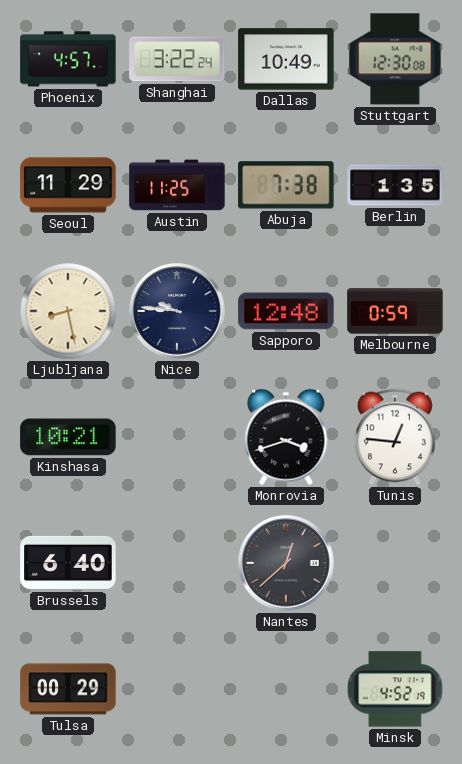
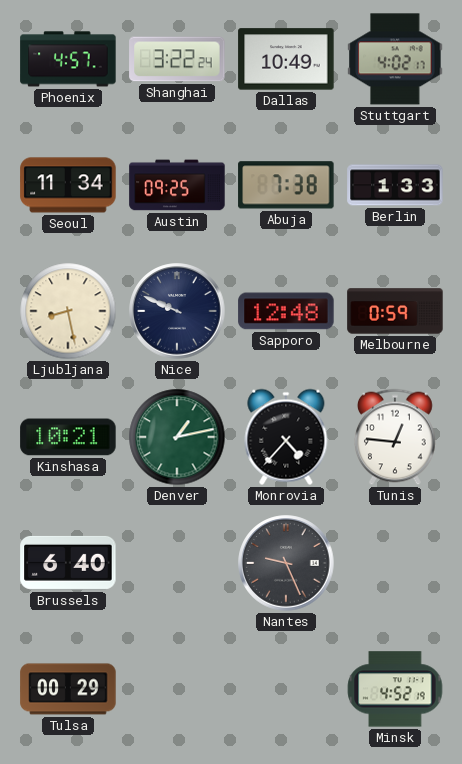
Stuttgart: 12:30 -> 4:02
Seoul: 11:29 -> 11:34
Austin: 11:25 -> 09:25
Berlin: 1:35 -> 1:33
Nice: 9:46 -> 9:49
Denver: none -> 1:13
Monrovia: 3:42 -> 4:37
Nantes: 12:38 -> 9:26
